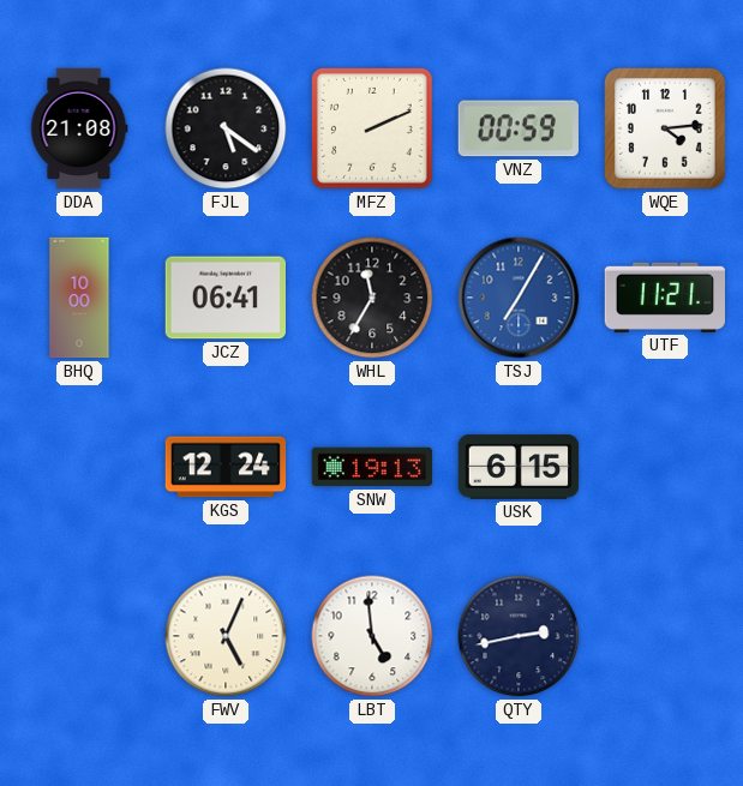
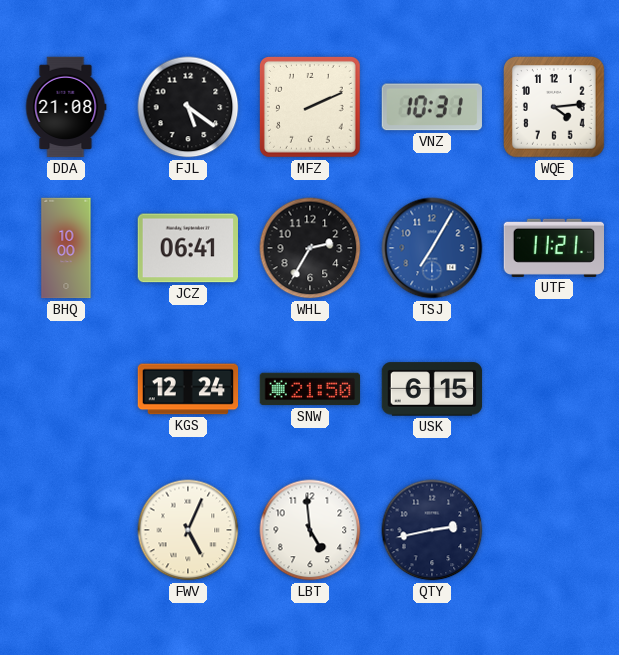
VNZ: 00:59 -> 10:31
WHL: 11:35 -> 2:35
SNW: 19:13 -> 21:50
